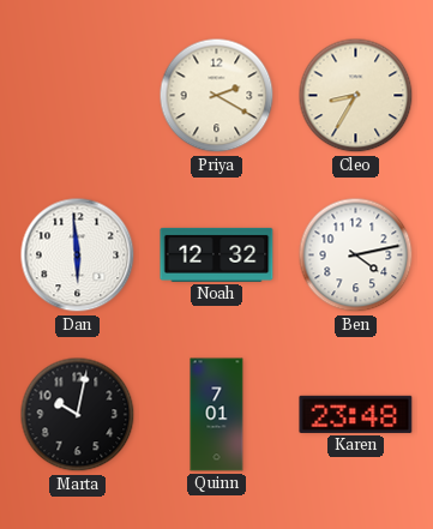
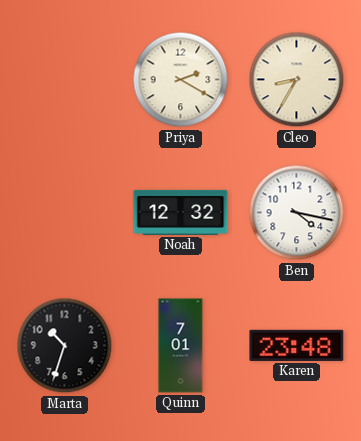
Dan: 5:59 -> none
Ben: 4:13 -> 4:17
Marta: 10:02 -> 10:33
